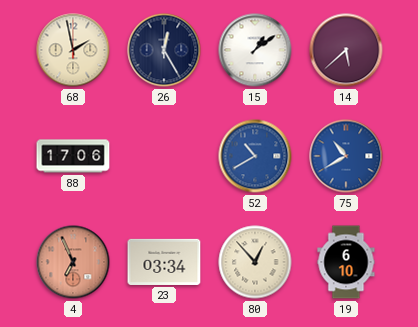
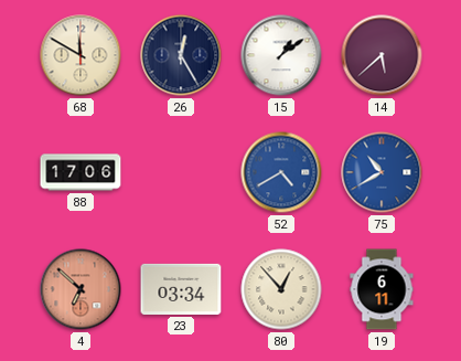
68: 1:58 -> 11:50
52: 10:40 -> 4:40
4: 6:56 -> 6:52
19: 6:10 -> 6:11
